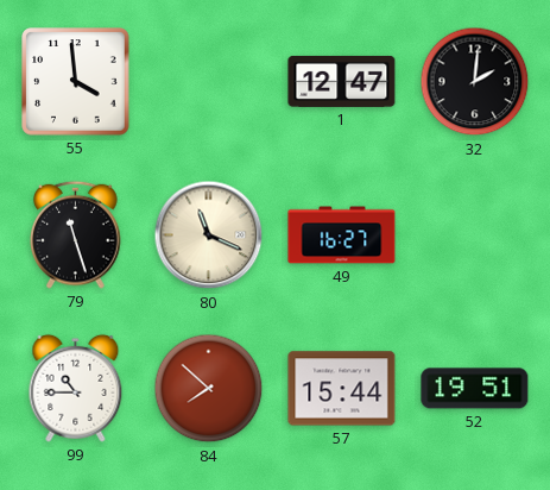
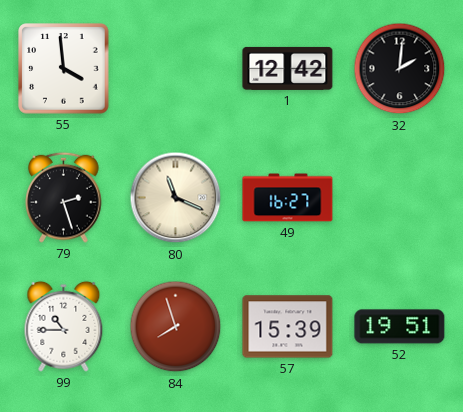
1: 12:47 -> 12:42
79: 11:27 -> 2:27
84: 7:52 -> 7:57
57: 15:44 -> 15:39
